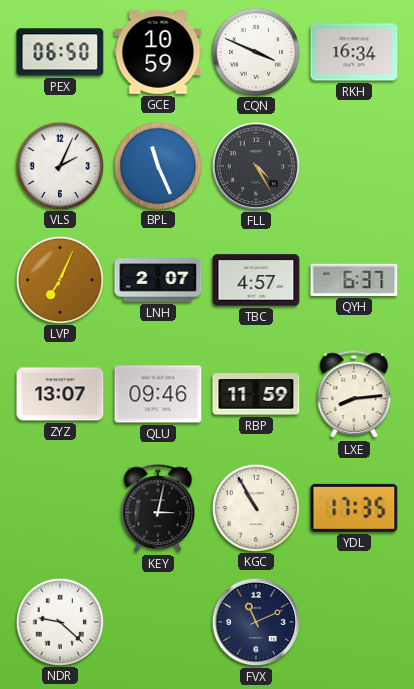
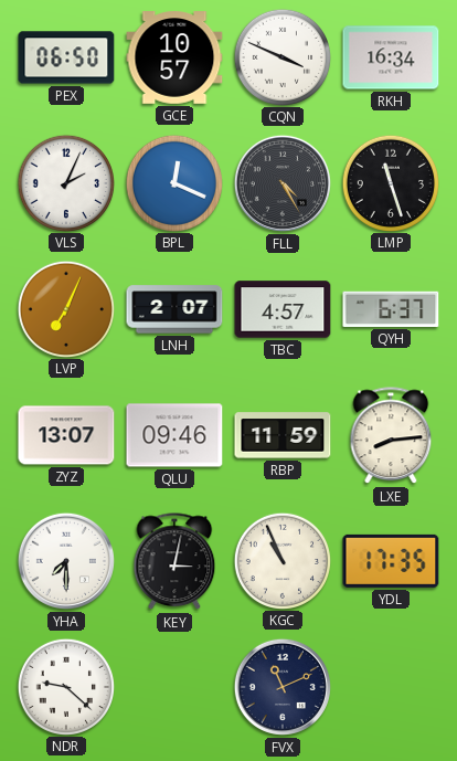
GCE: 10:59 -> 10:57
BPL: 11:26 -> 12:19
LMP: none -> 11:27
YHA: none -> 7:30
KGC: 10:55 -> 10:56
